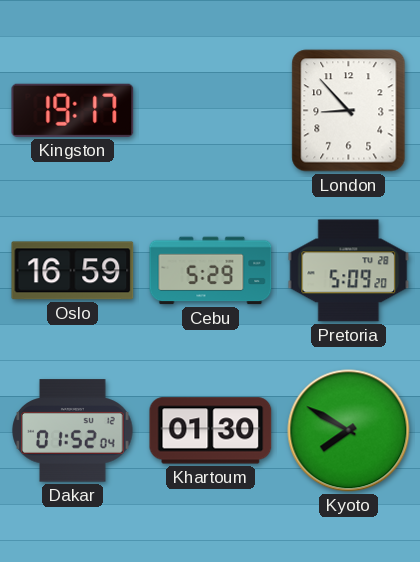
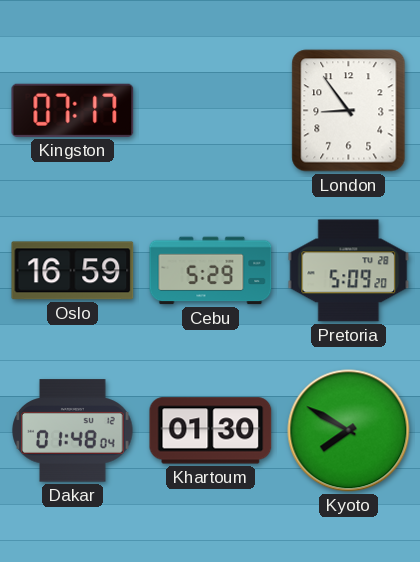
Kingston: 19:17 -> 07:17
London: 8:53 -> 8:54
Dakar: 01:52 -> 01:48
